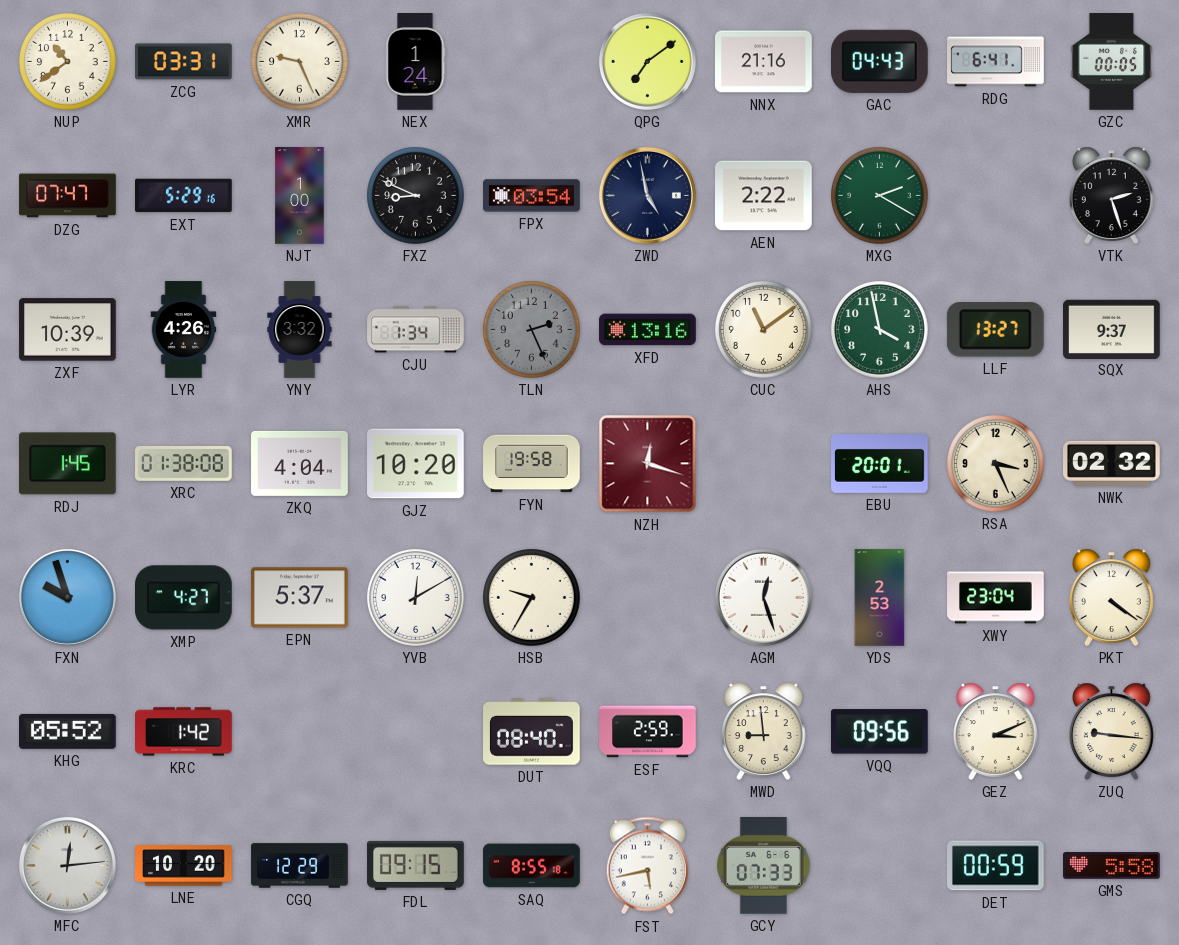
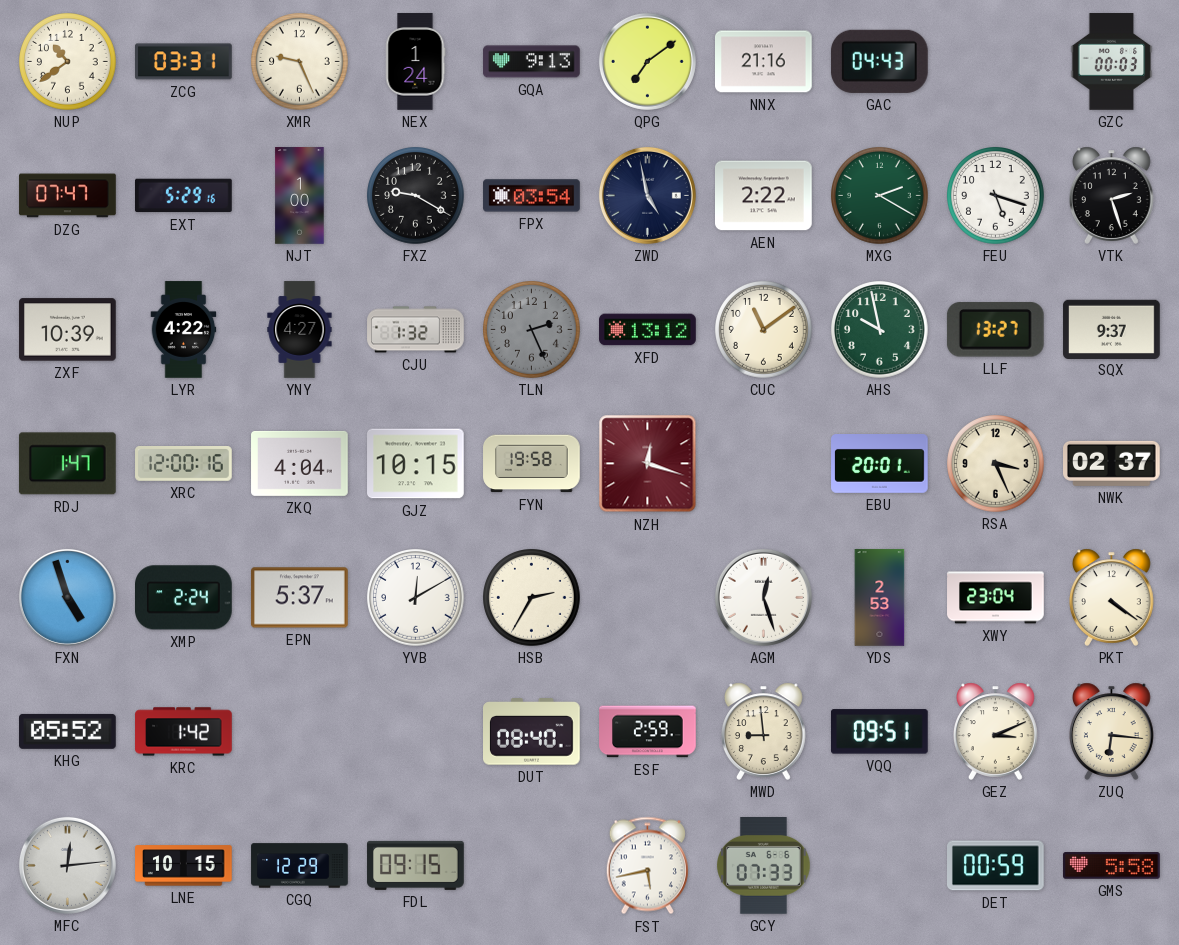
GQA: none -> 9:13
RDG: 6:41 -> none
GZC: 00:05 -> 00:03
FXZ: 8:49 -> 9:20
FEU: none -> 5:18
LYR: 4:26 -> 4:22
YNY: 3:32 -> 4:27
CJU: 1:34 -> 1:32
XFD: 13:16 -> 13:12
AHS: 3:58 -> 9:58
RDJ: 1:45 -> 1:47
XRC: 01:38 -> 12:00
GJZ: 10:20 -> 10:15
NWK: 02:32 -> 02:37
FXN: 9:57 -> 4:57
XMP: 4:27 -> 2:24
HSB: 9:35 -> 2:35
VQQ: 09:56 -> 09:51
ZUQ: 9:16 -> 6:16
LNE: 10:20 -> 10:15
SAQ: 8:55 -> none
